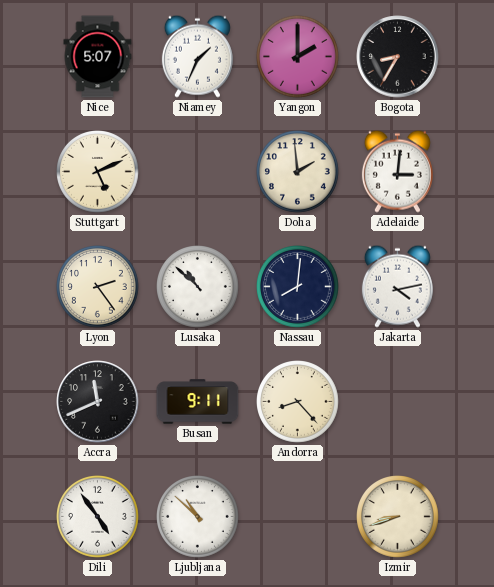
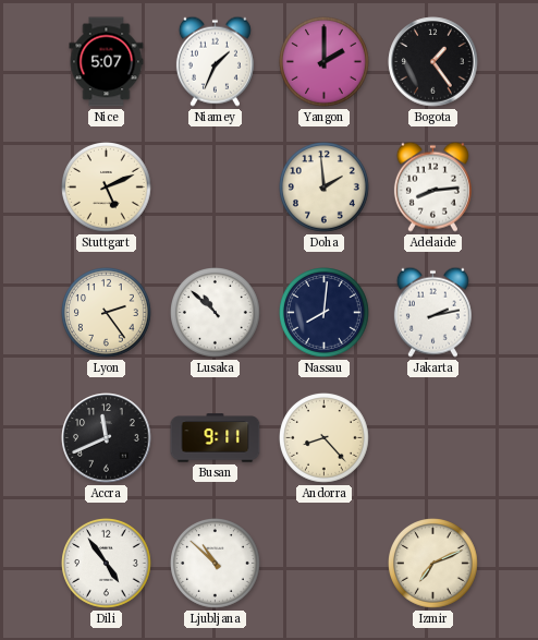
Bogota: 8:35 -> 1:24
Adelaide: 3:01 -> 8:14
Jakarta: 4:13 -> 2:13
Izmir: 8:42 -> 7:11
